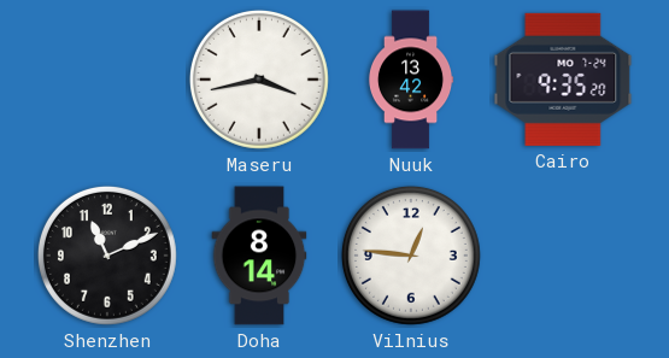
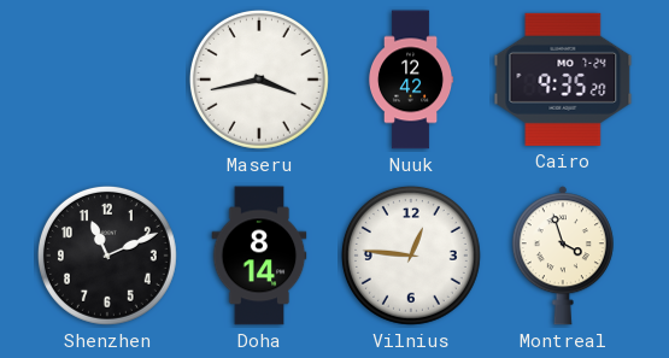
Nuuk: 13:42 -> 12:42
Montreal: none -> 3:57
